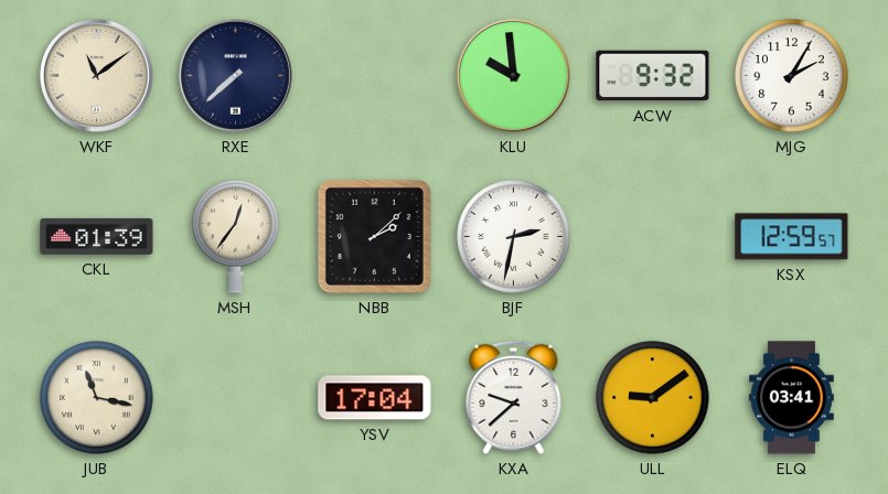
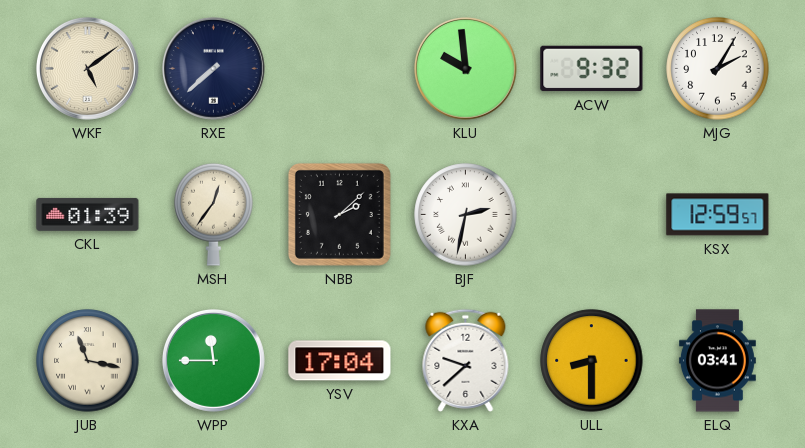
WKF: 11:09 -> 5:09
WPP: none -> 11:45
ULL: 9:09 -> 8:30
